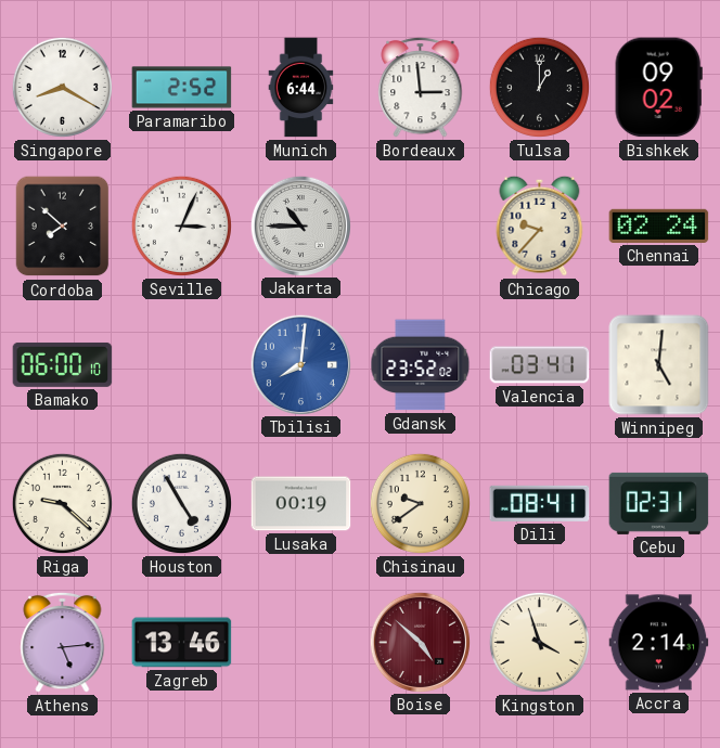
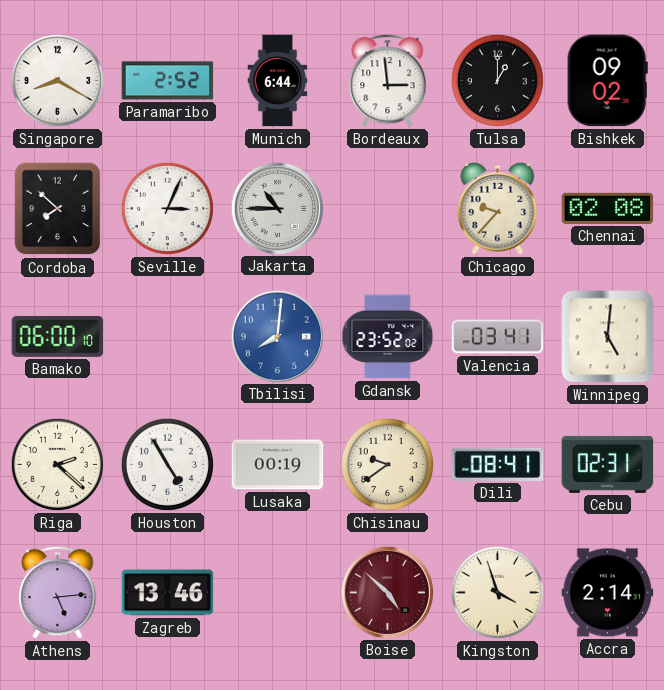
Chennai: 02:24 -> 02:08
Riga: 9:22 -> 2:22
